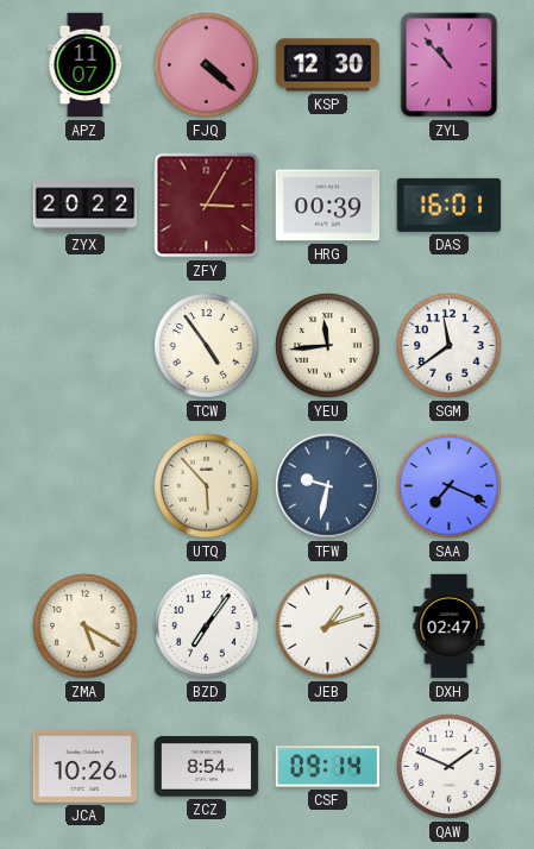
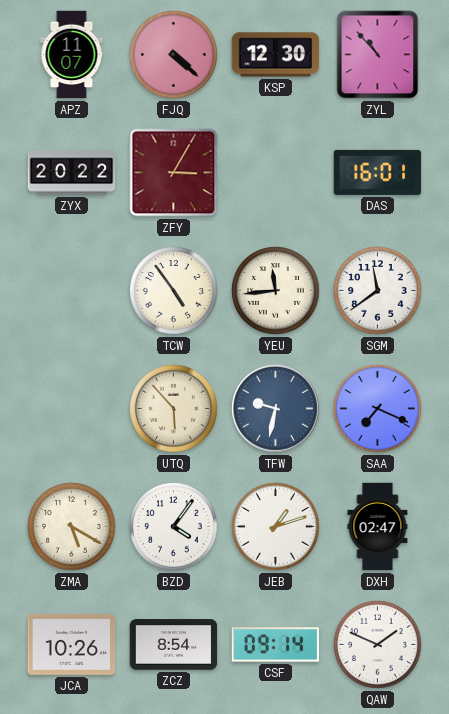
HRG: 00:39 -> none
BZD: 7:06 -> 4:06
